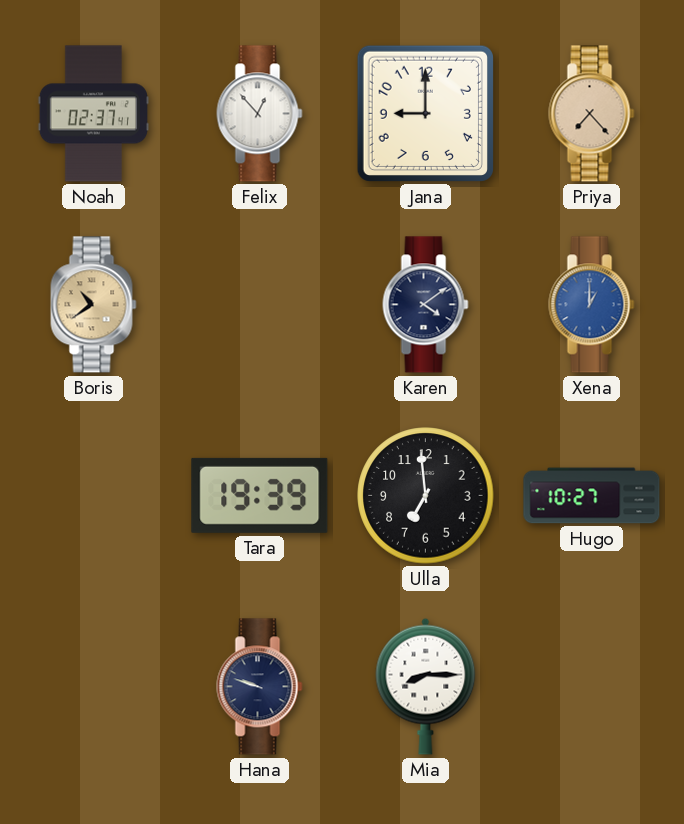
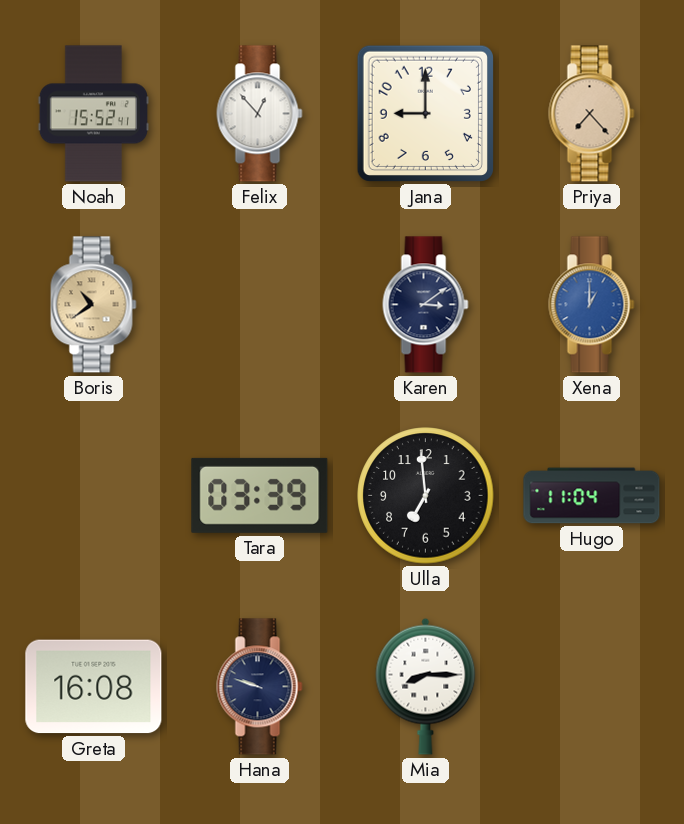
Noah: 02:37 -> 15:52
Karen: 4:09 -> 3:09
Tara: 19:39 -> 03:39
Hugo: 10:27 -> 11:04
Greta: none -> 16:08
